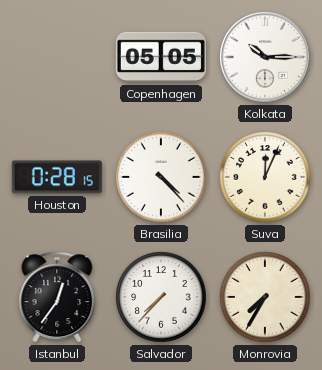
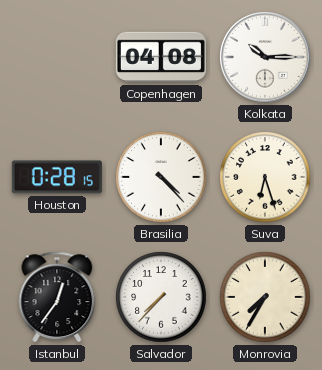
Copenhagen: 05:05 -> 04:08
Suva: 12:04 -> 6:27
